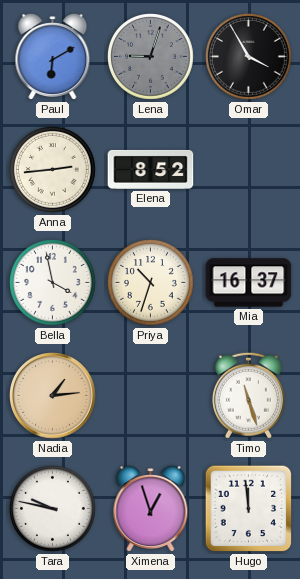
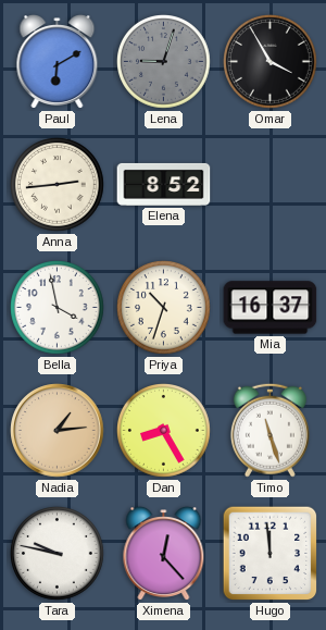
Dan: none -> 8:25
Ximena: 12:57 -> 12:23
